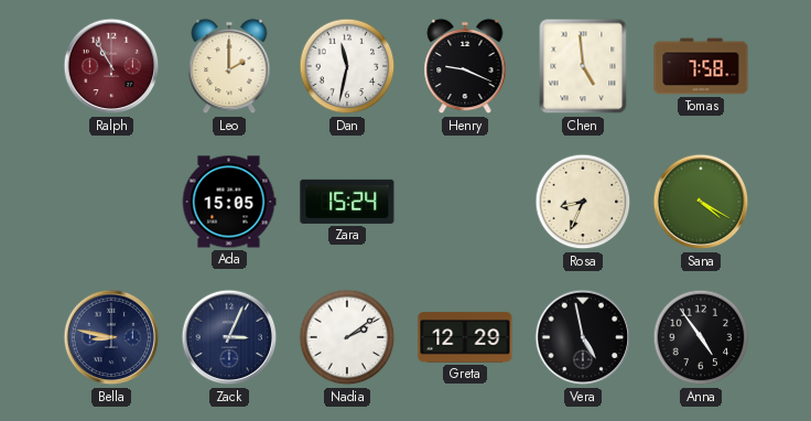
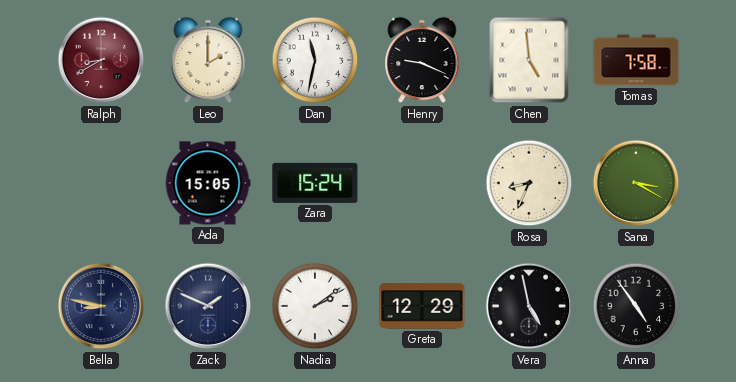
Ralph: 10:55 -> 8:40
Sana: 4:20 -> 3:20
Zack: 3:04 -> 1:49
